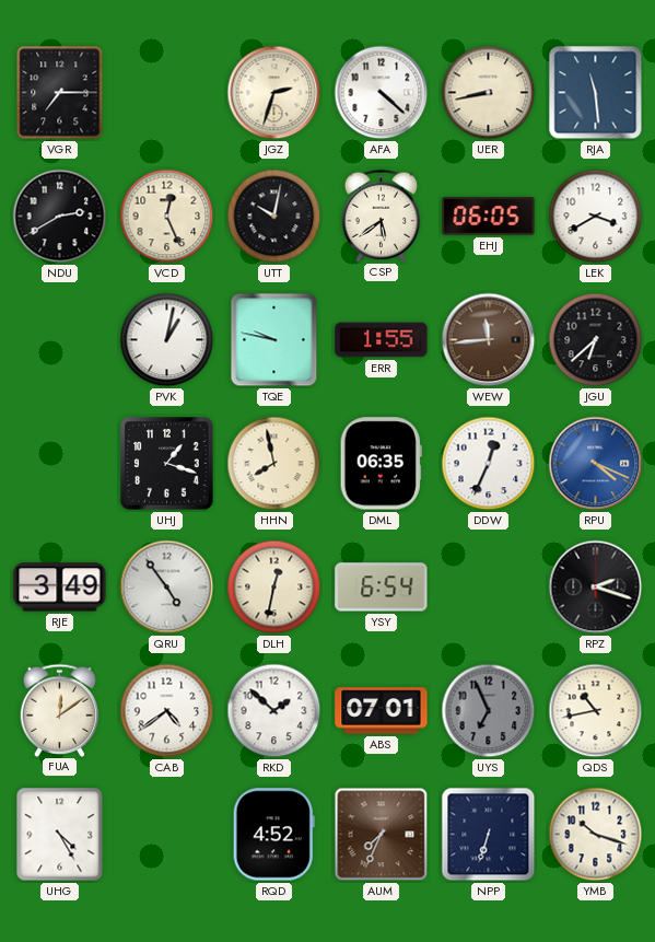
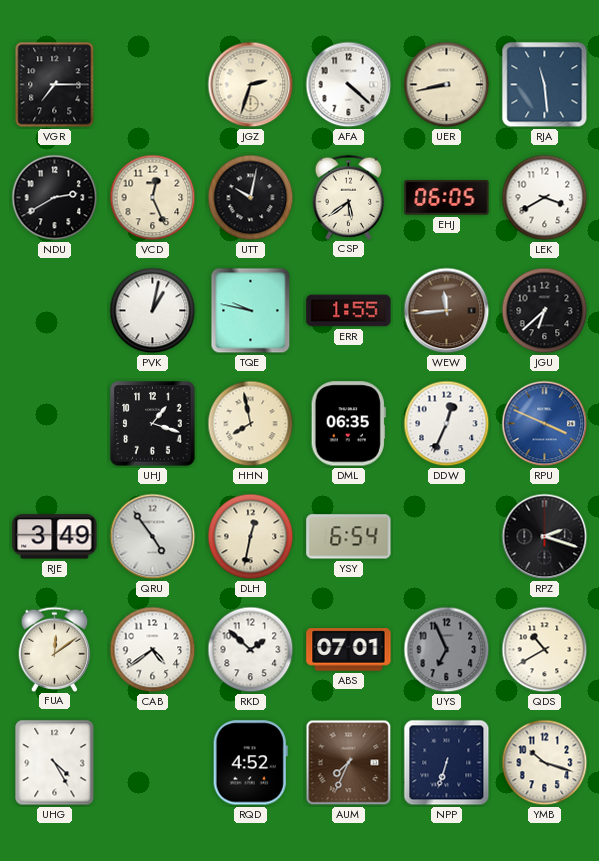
RPU: 4:19 -> 3:49
QDS: 10:43 -> 10:40
